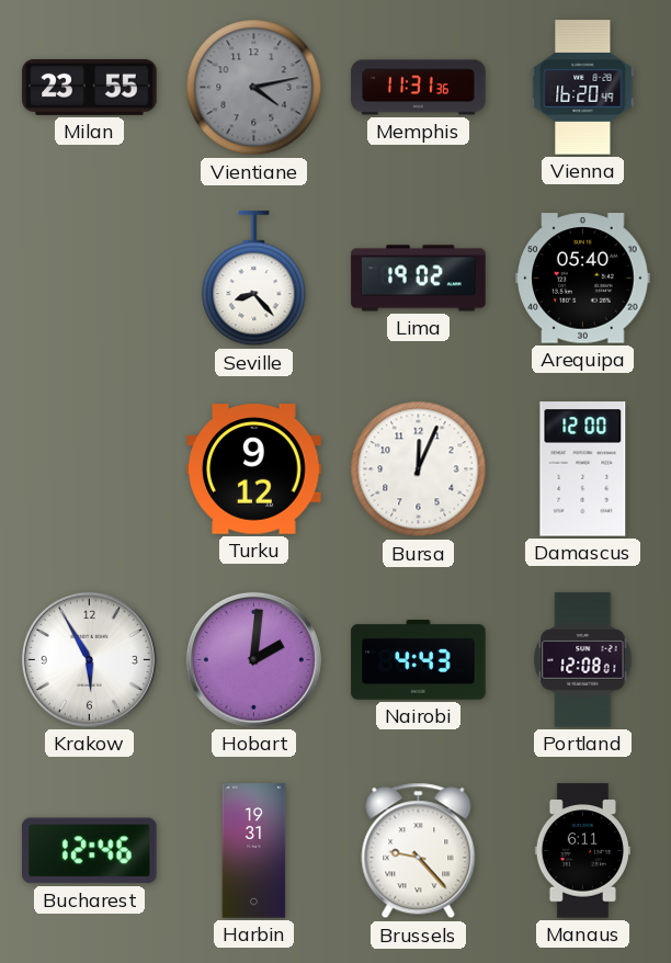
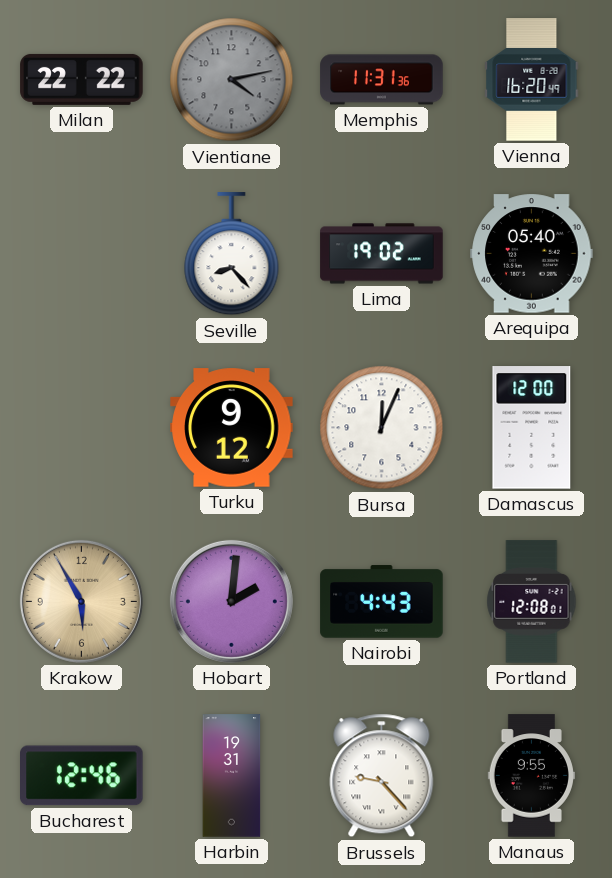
Milan: 23:55 -> 22:22
Krakow dial: white -> champagne
Manaus: 6:11 -> 9:55
